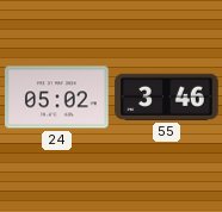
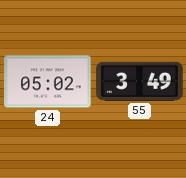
55: 3:46 -> 3:49
